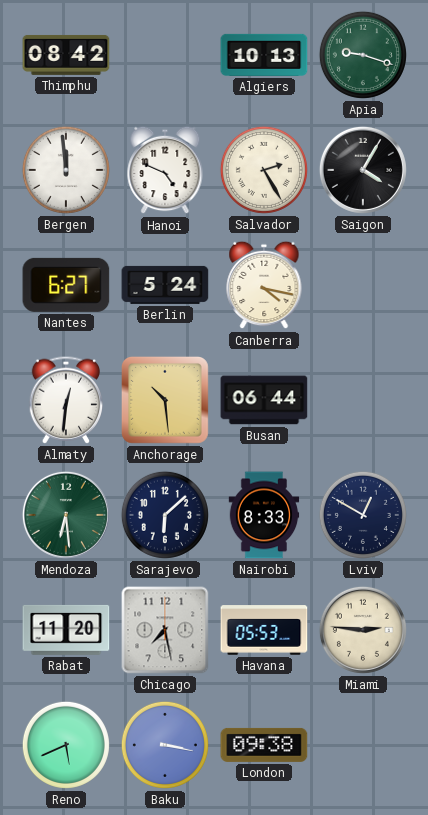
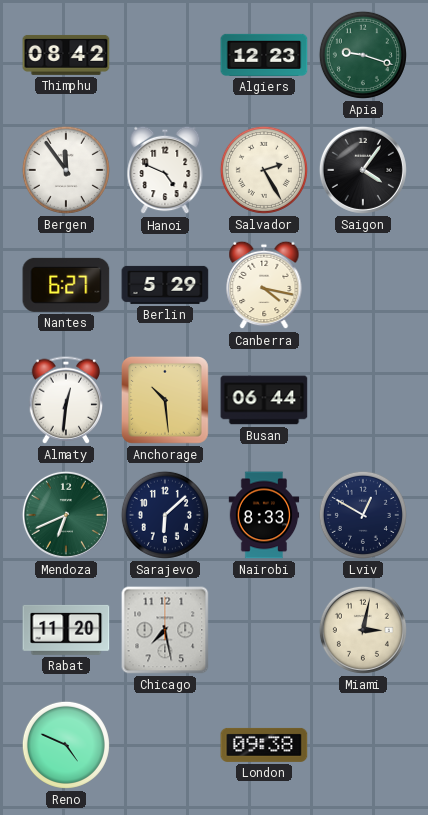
Algiers: 10:13 -> 12:23
Bergen: 11:59 -> 11:54
Saigon: 4:05 -> 4:06
Berlin: 5:24 -> 5:29
Mendoza: 6:29 -> 6:41
Havana: 05:53 -> none
Miami: 2:46 -> 3:02
Reno: 5:41 -> 4:49
Baku: 3:17 -> none
